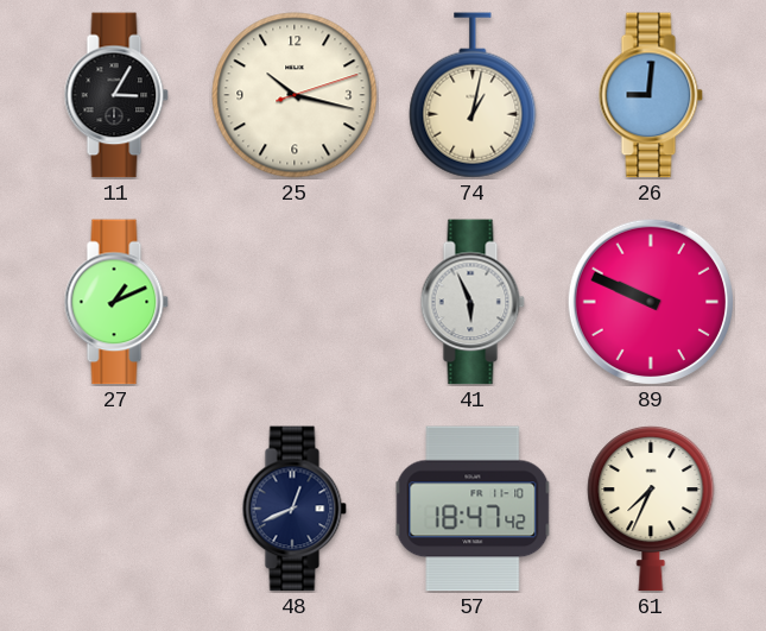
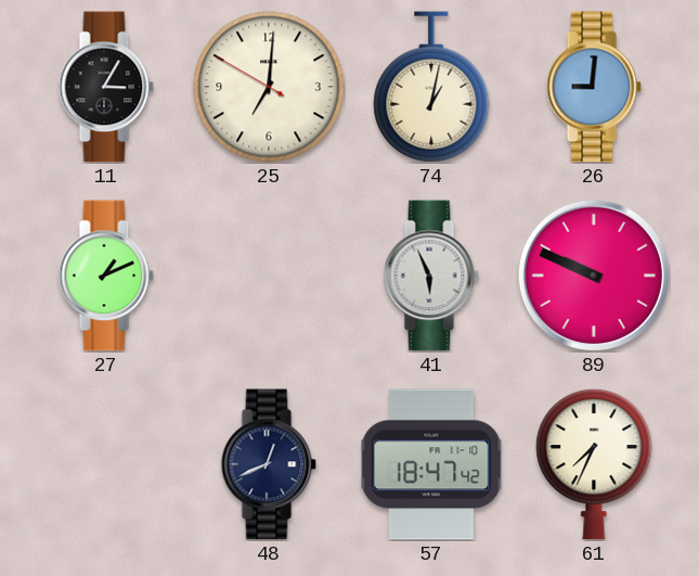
25: 10:17 -> 7:00
